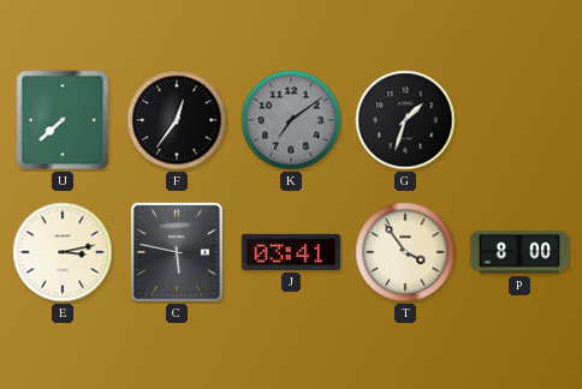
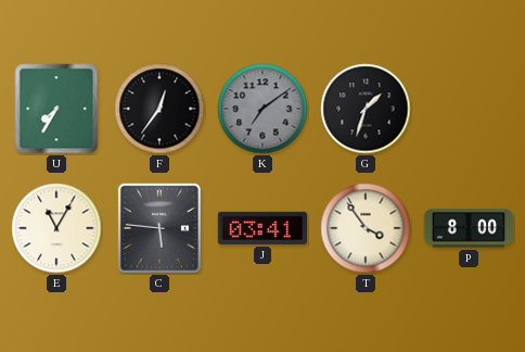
U: 7:38 -> 7:35
E: 3:13 -> 11:05
C: 5:47 -> 5:46
